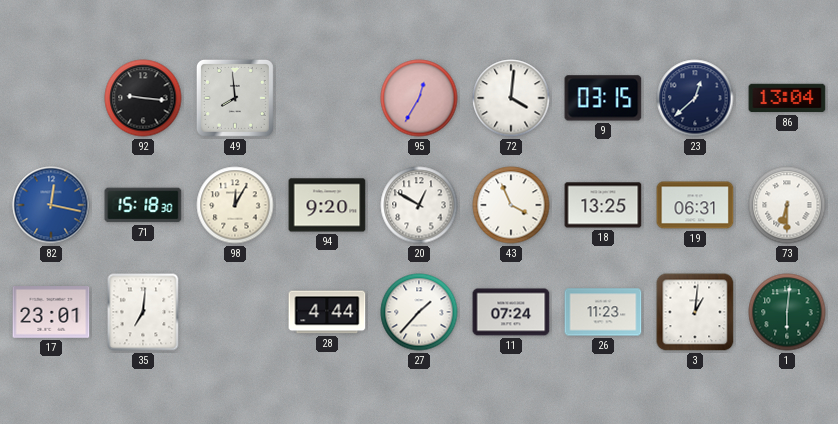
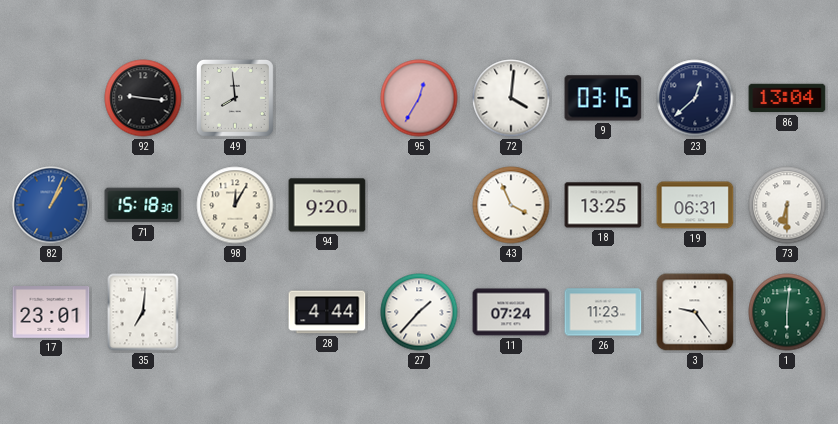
82: 12:17 -> 1:04
20: 12:50 -> none
3: 1:01 -> 9:24
